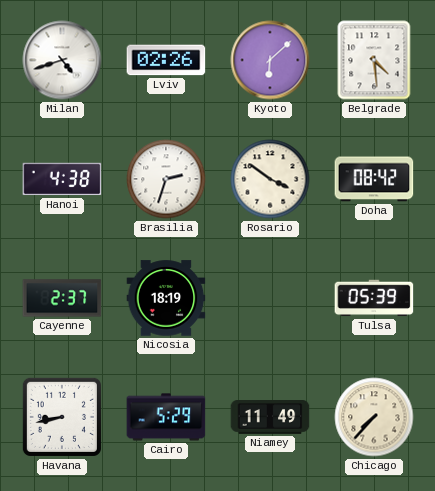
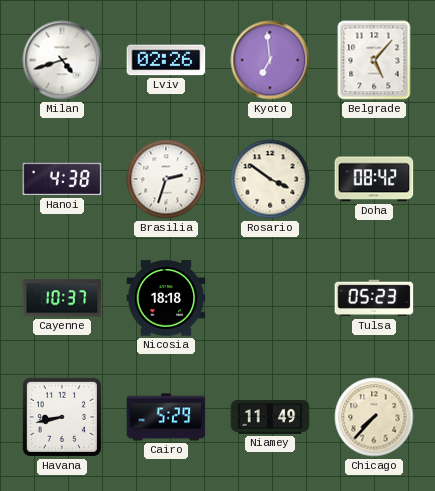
Kyoto: 6:08 -> 6:59
Belgrade: 4:29 -> 5:07
Cayenne: 2:37 -> 10:37
Nicosia: 18:19 -> 18:18
Tulsa: 05:39 -> 05:23
